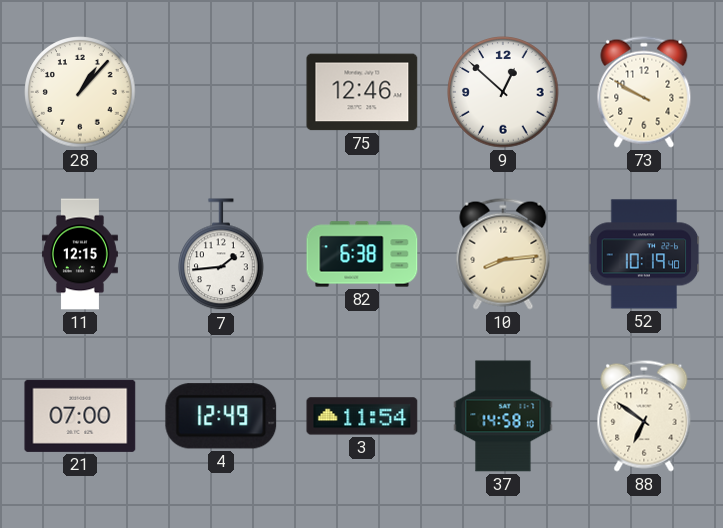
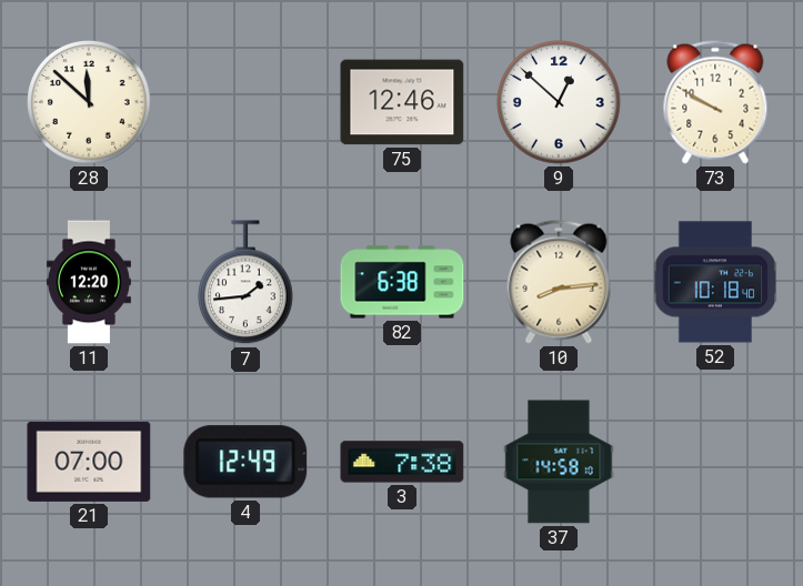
28: 1:07 -> 11:52
11: 12:15 -> 12:20
52: 10:19 -> 10:18
3: 11:54 -> 7:38
88: 6:51 -> none
